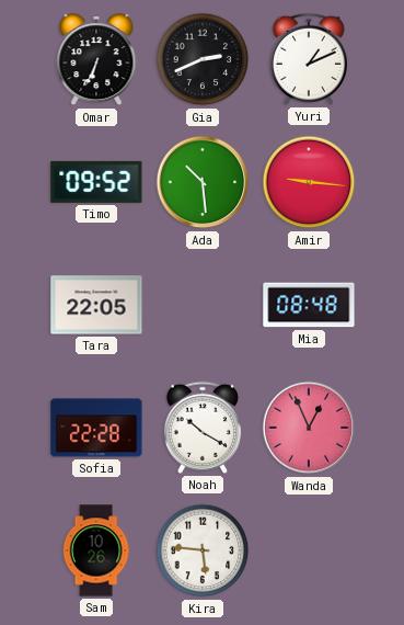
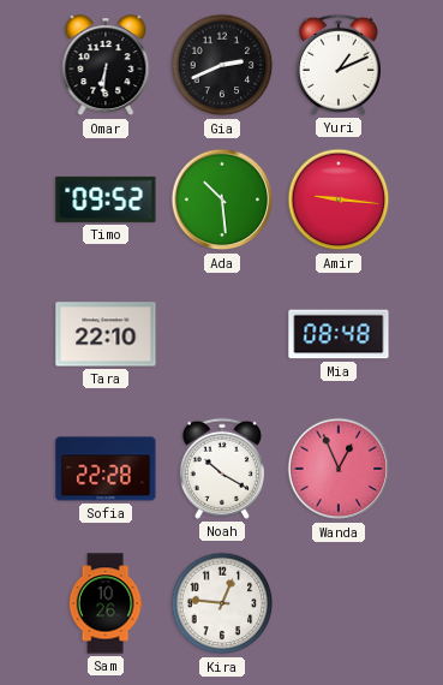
Omar: 6:34 -> 6:31
Tara: 22:05 -> 22:10
Kira: 5:46 -> 12:46
